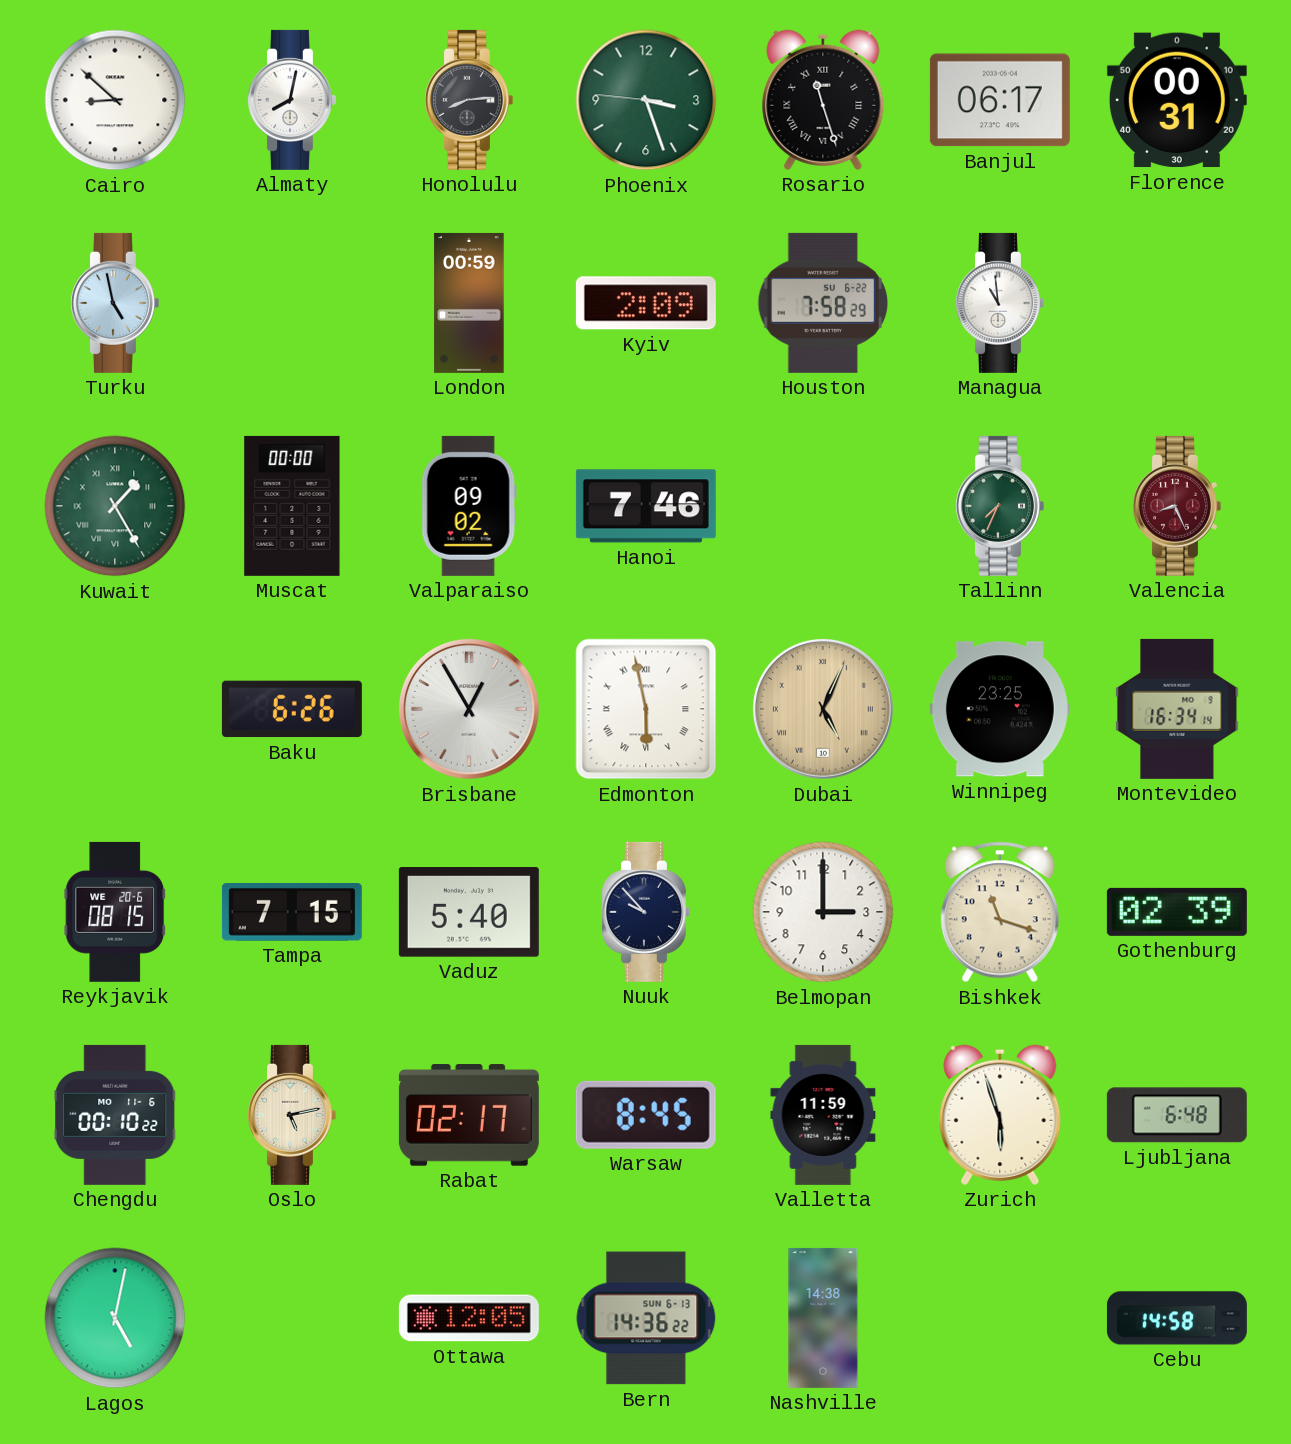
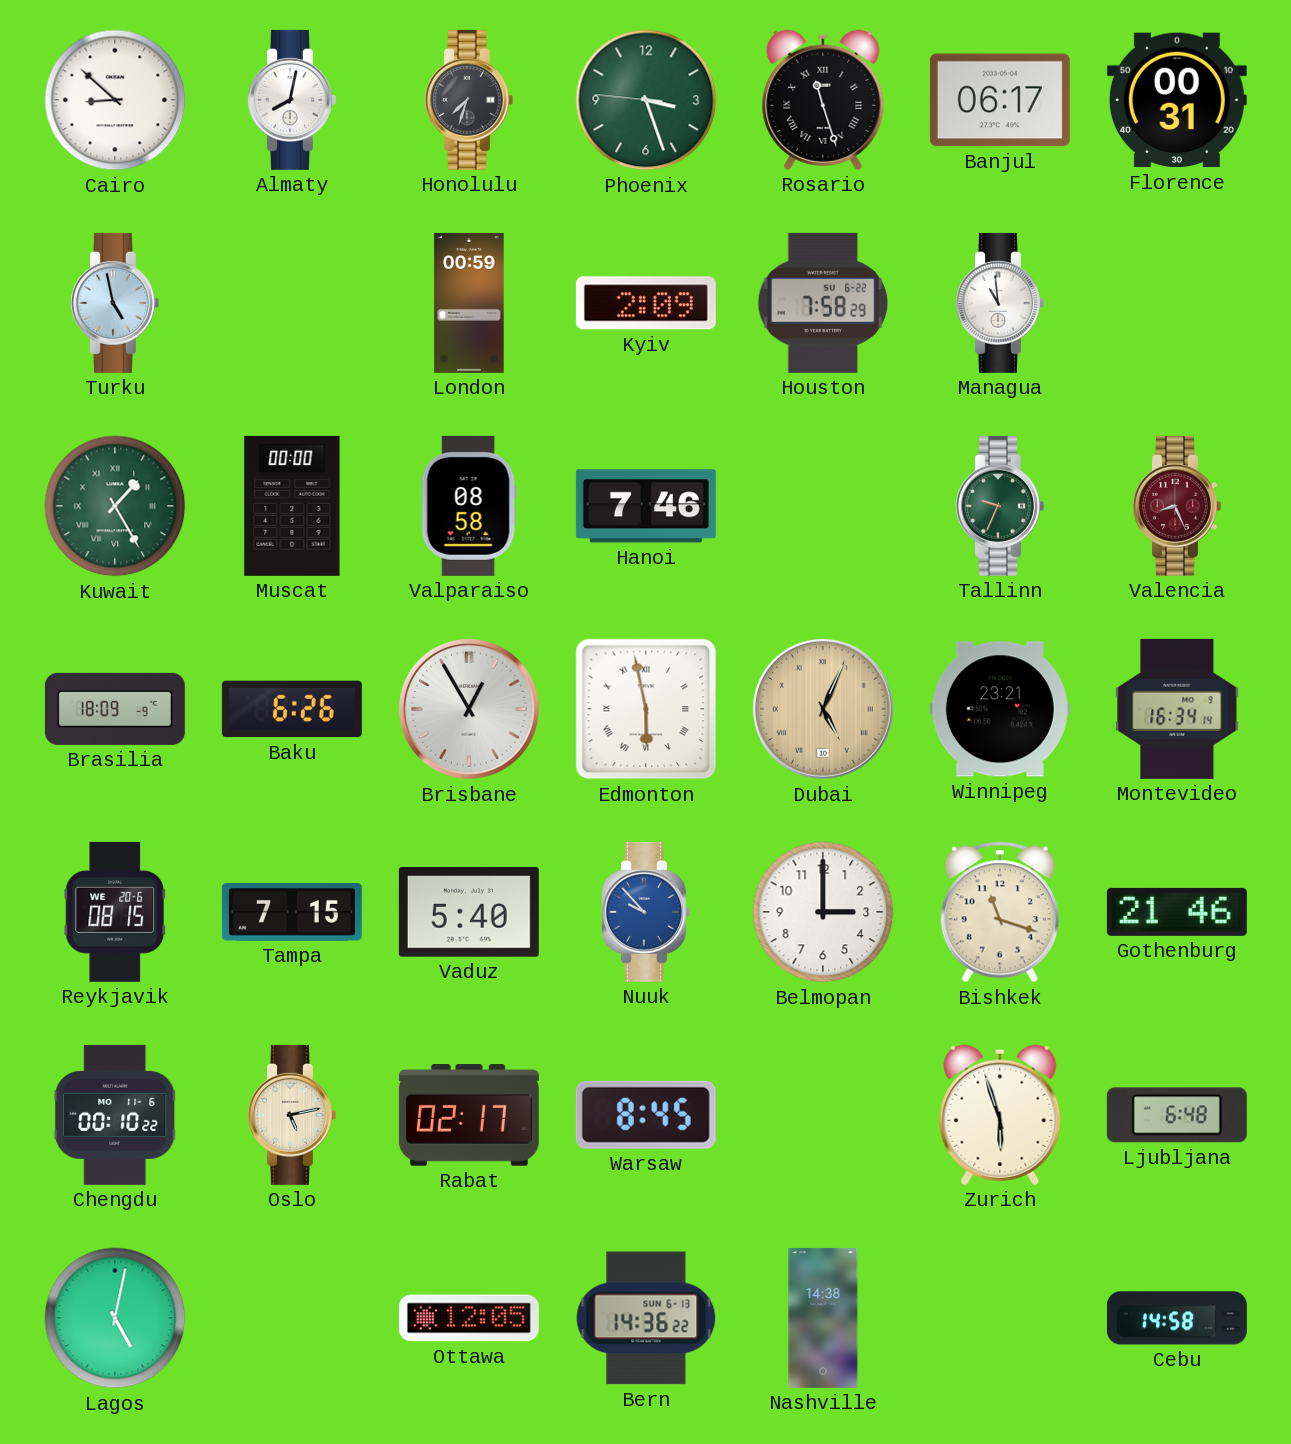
Honolulu: 8:14 -> 7:33
Valparaiso: 09:02 -> 08:58
Tallinn: 7:34 -> 9:34
Brasilia: none -> 18:09
Winnipeg: 23:25 -> 23:21
Nuuk dial: navy -> blue
Gothenburg: 02:39 -> 21:46
Valletta: 11:59 -> none
